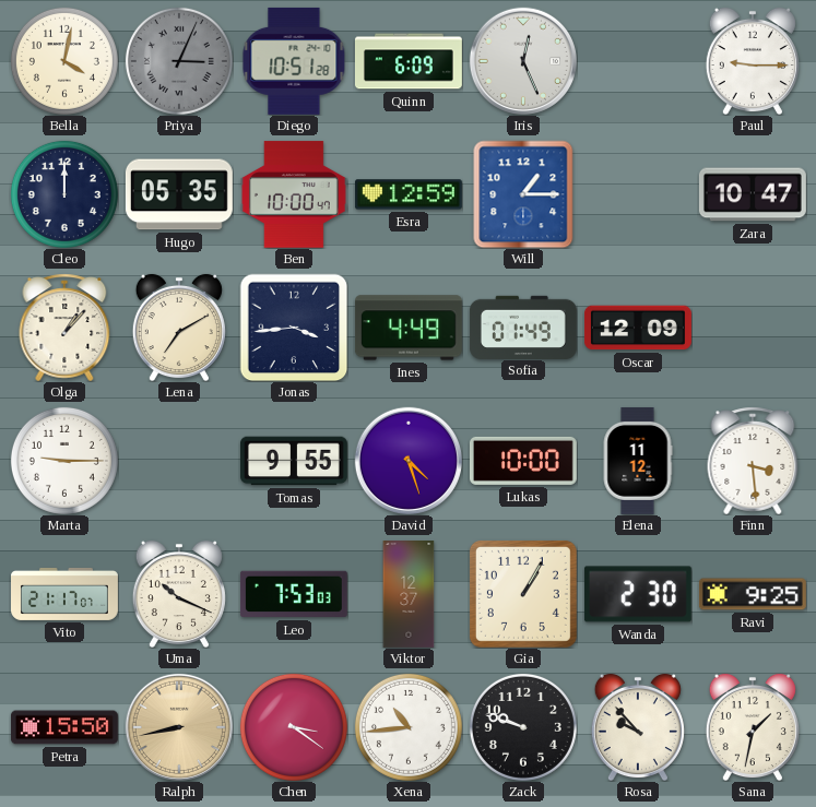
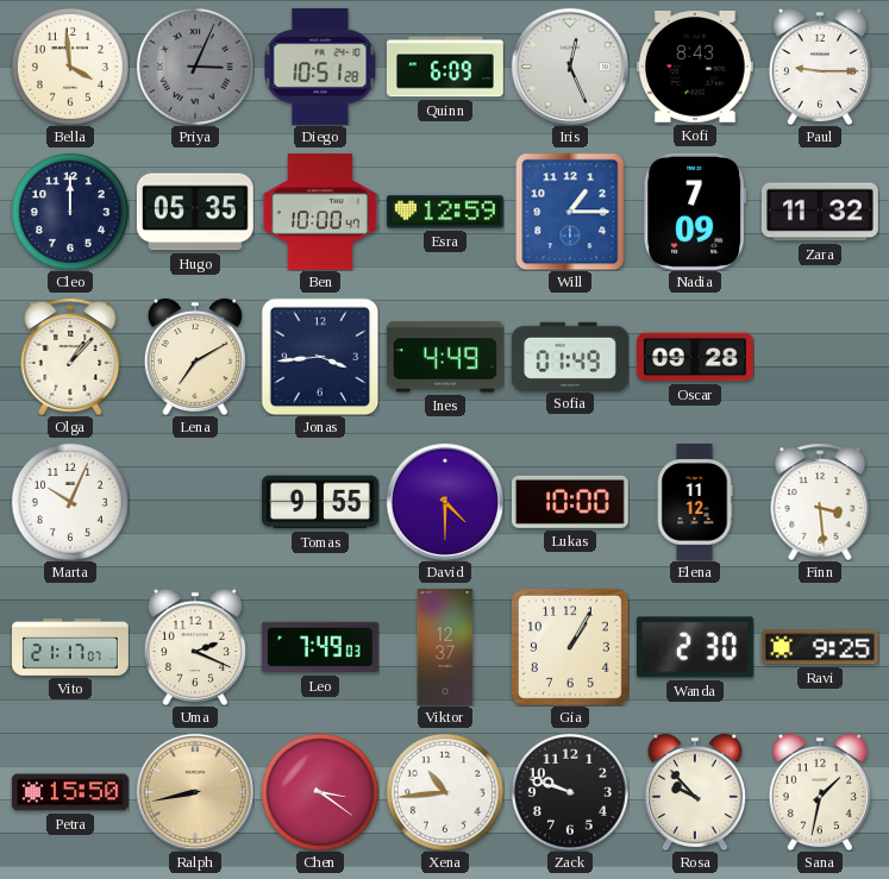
Bella: 4:02 -> 3:59
Kofi: none -> 8:43
Nadia: none -> 7:09
Zara: 10:47 -> 11:32
Oscar: 12:09 -> 09:28
Marta: 9:15 -> 10:04
David: 4:27 -> 4:30
Uma: 10:19 -> 2:19
Leo: 7:53 -> 7:49
